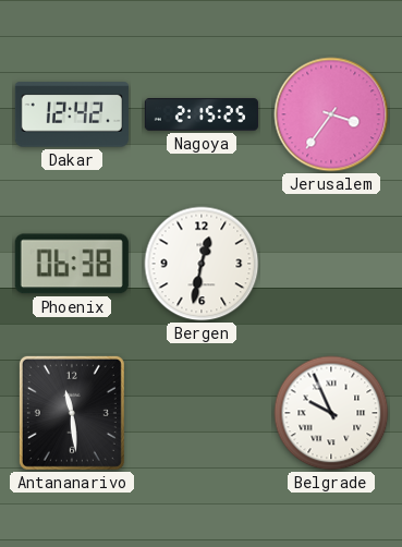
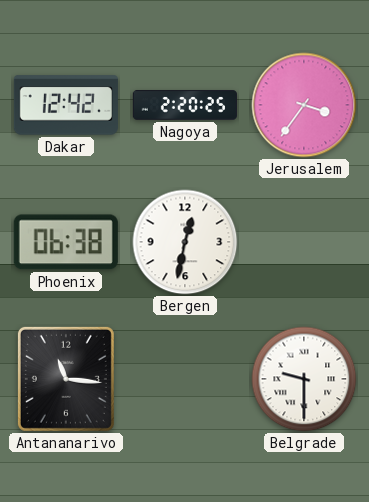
Nagoya: 2:15 -> 2:20
Antananarivo: 11:29 -> 11:16
Belgrade: 9:56 -> 9:30
